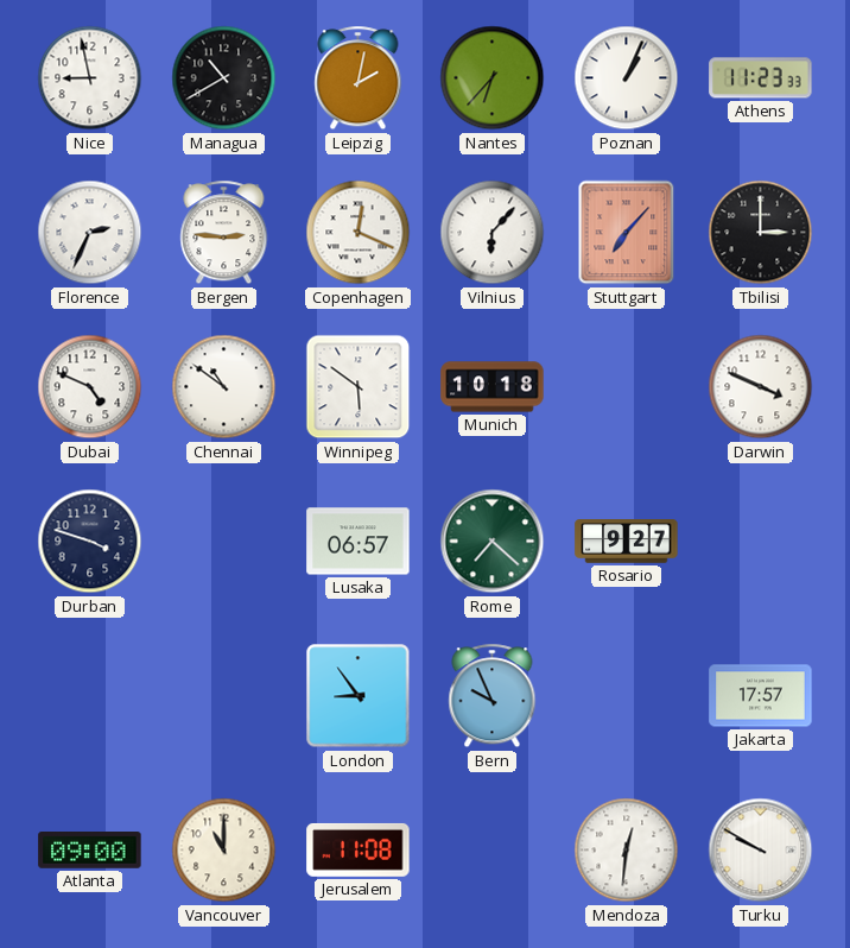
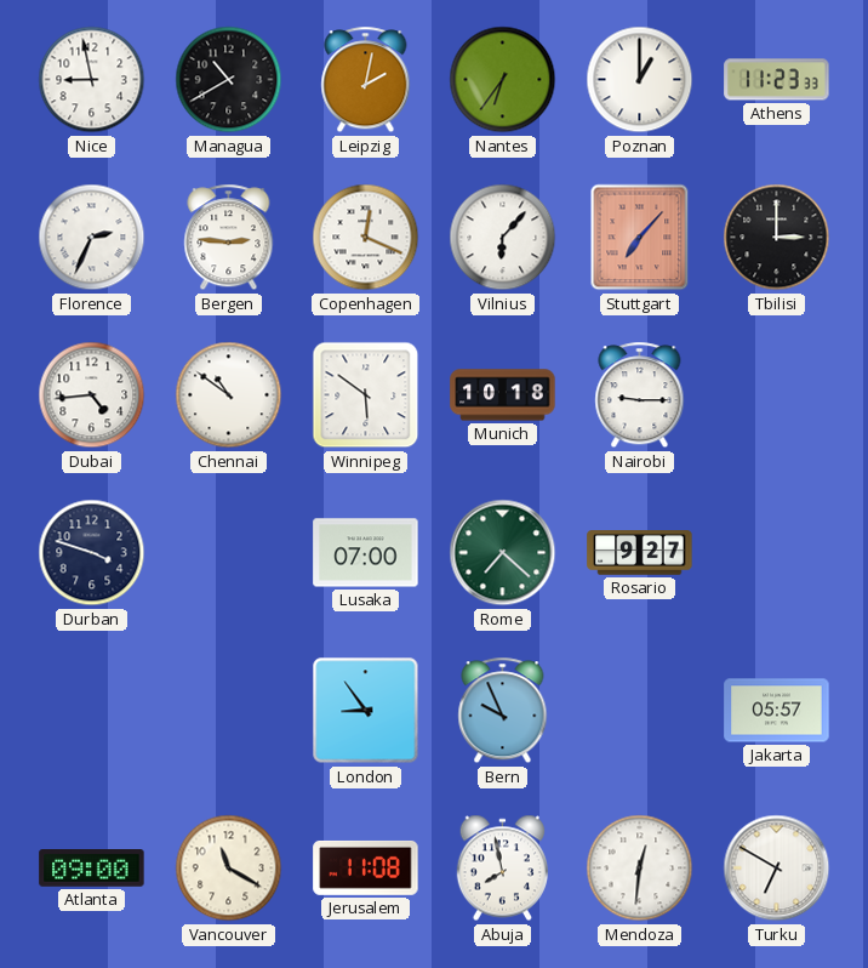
Nantes: 6:37 -> 6:36
Poznan: 1:04 -> 1:00
Dubai: 4:49 -> 4:44
Nairobi: none -> 9:15
Darwin: 3:49 -> none
Lusaka: 06:57 -> 07:00
Jakarta: 17:57 -> 05:57
Vancouver: 11:00 -> 11:20
Abuja: none -> 7:58
Turku: 9:50 -> 6:50
